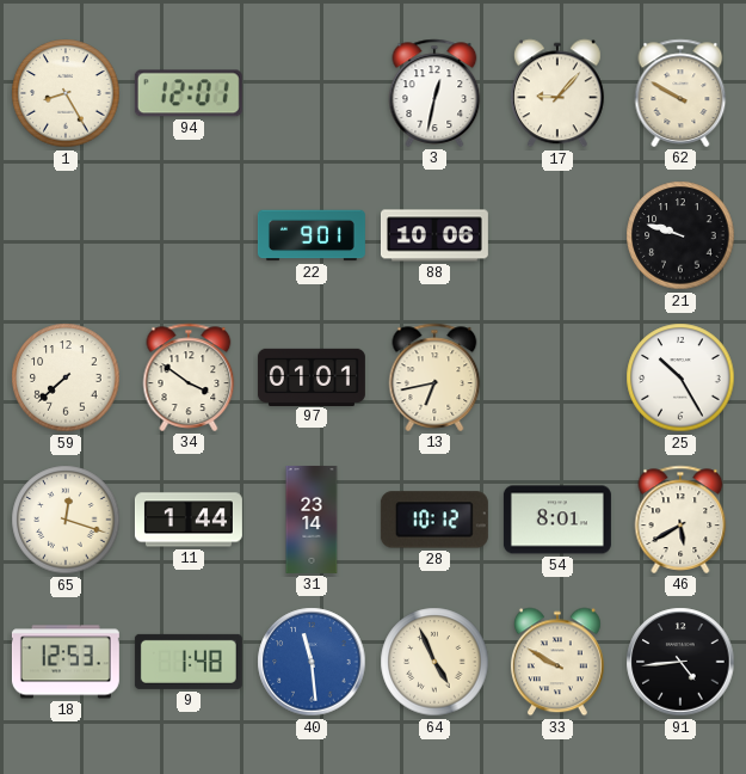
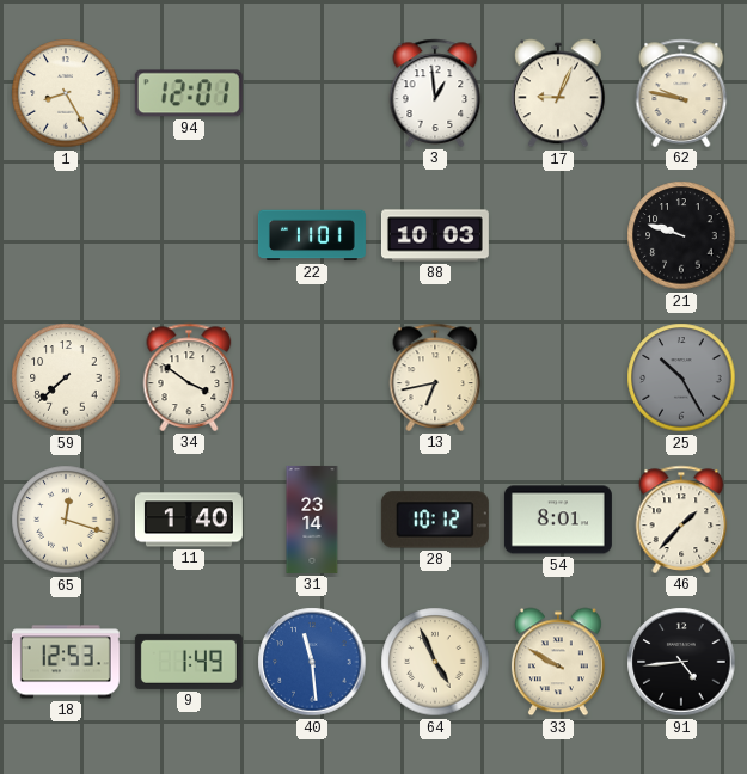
3: 12:32 -> 12:59
17: 9:07 -> 9:04
62: 9:50 -> 9:47
22: 9:01 -> 11:01
88: 10:06 -> 10:03
97: 01:01 -> none
25 dial: white -> grey
11: 1:44 -> 1:40
46: 5:40 -> 1:37
9: 1:48 -> 1:49
